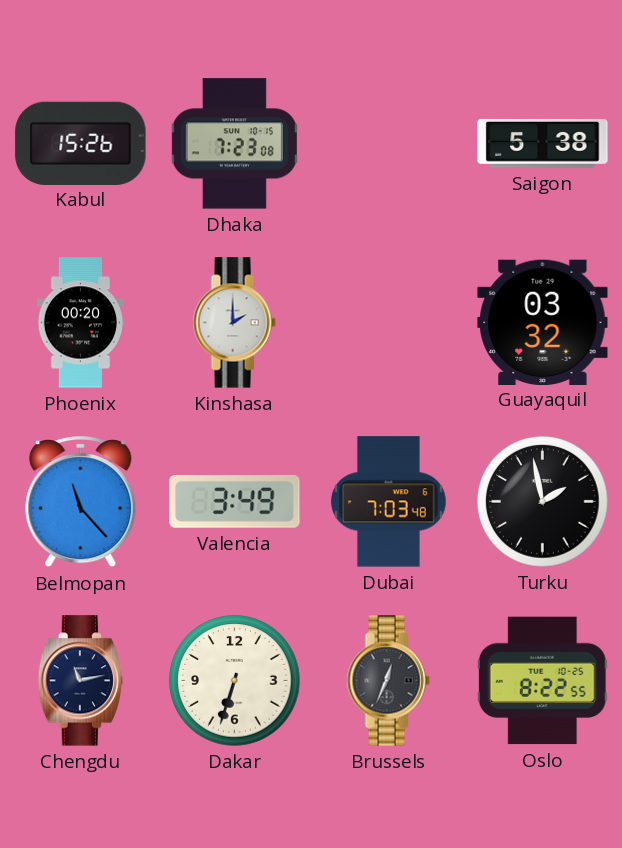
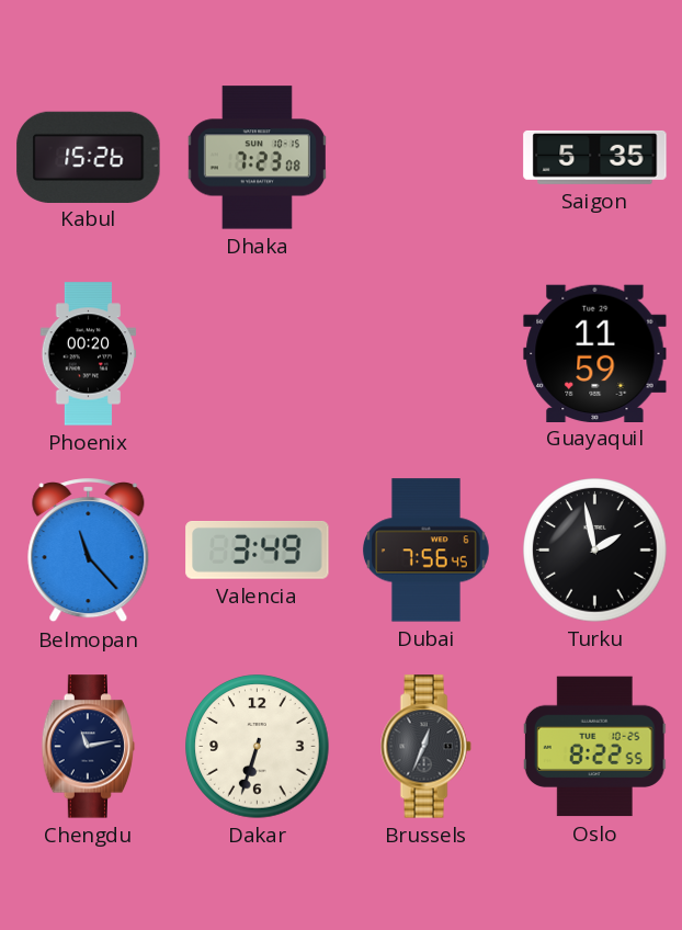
Saigon: 5:38 -> 5:35
Kinshasa: 2:00 -> none
Guayaquil: 03:32 -> 11:59
Dubai: 7:03 -> 7:56
